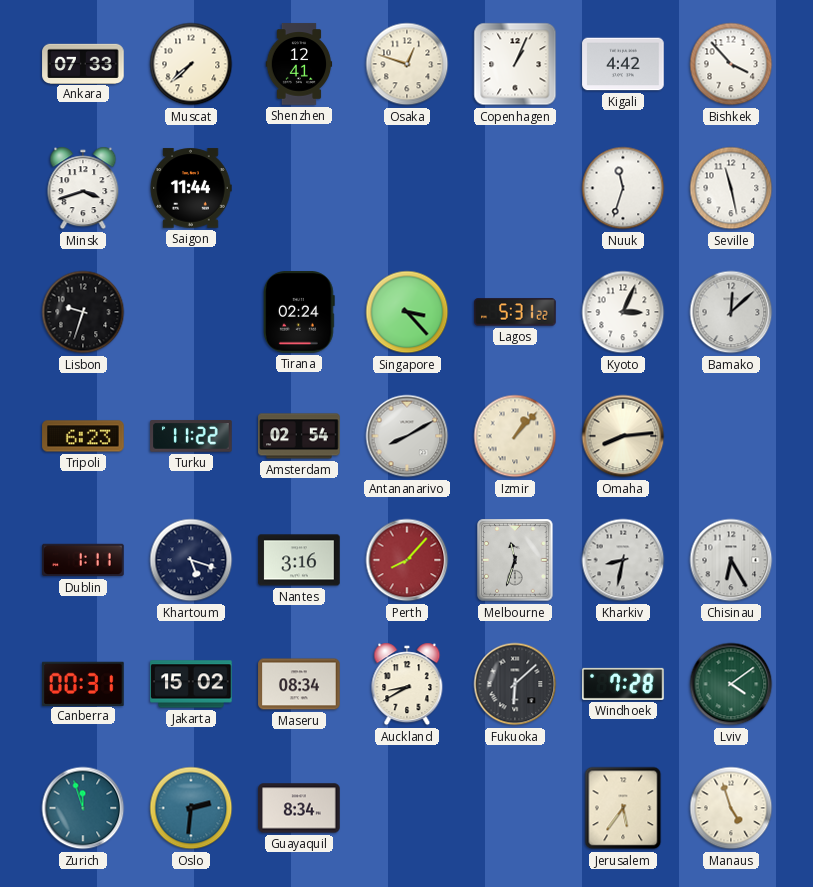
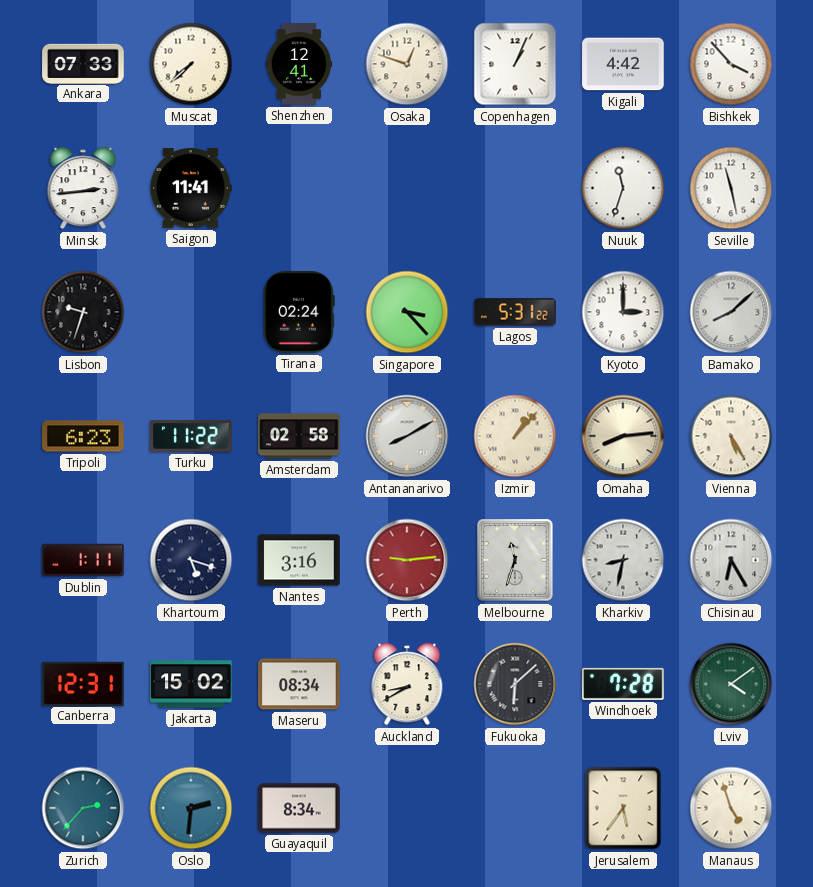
Minsk: 3:42 -> 2:44
Saigon: 11:44 -> 11:41
Kyoto: 3:04 -> 3:00
Bamako: 12:08 -> 8:08
Amsterdam: 02:54 -> 02:58
Vienna: none -> 5:25
Perth: 8:07 -> 9:14
Canberra: 00:31 -> 12:31
Zurich: 11:57 -> 2:37
